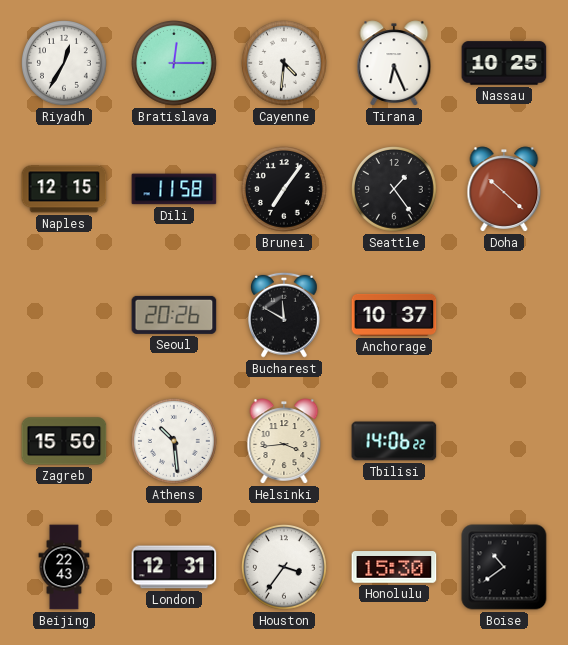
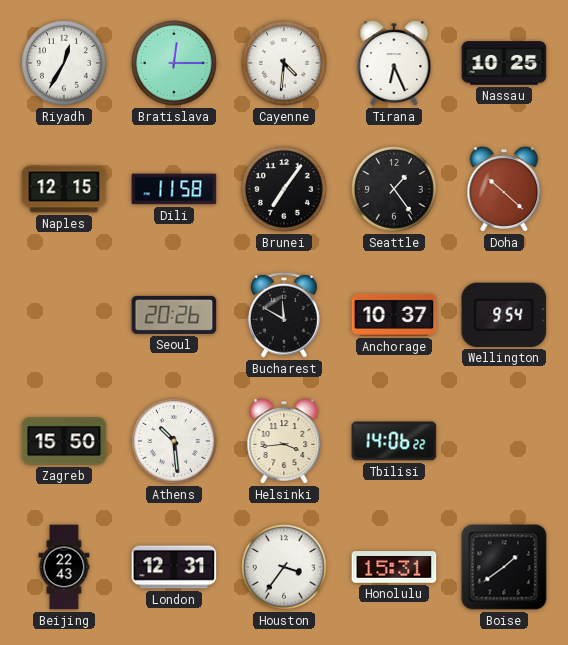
Wellington: none -> 9:54
Honolulu: 15:30 -> 15:31
Boise: 10:39 -> 1:39
